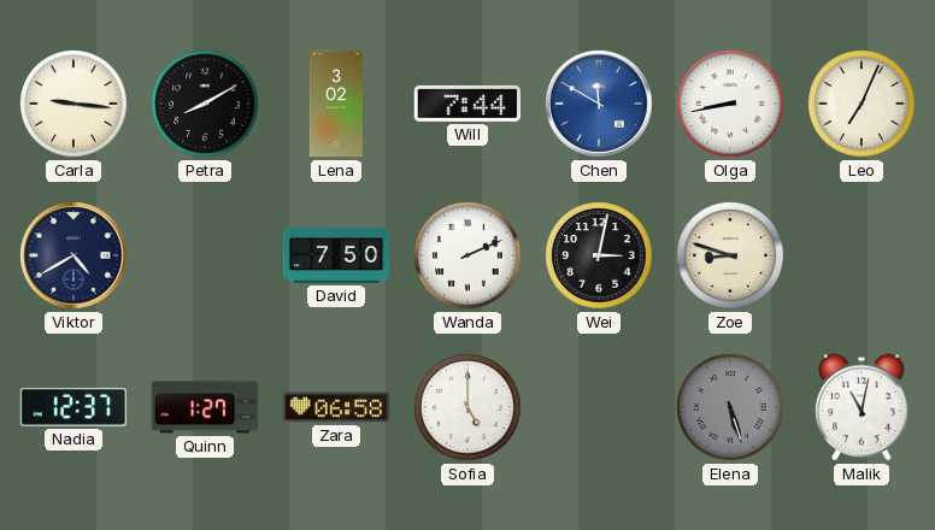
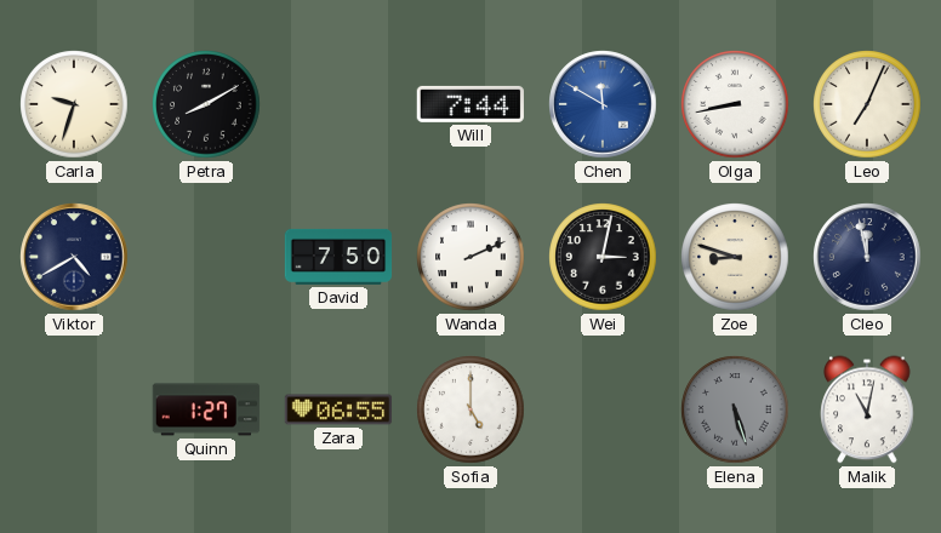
Carla: 9:16 -> 9:33
Lena: 3:02 -> none
Cleo: none -> 11:58
Nadia: 12:37 -> none
Zara: 06:58 -> 06:55
